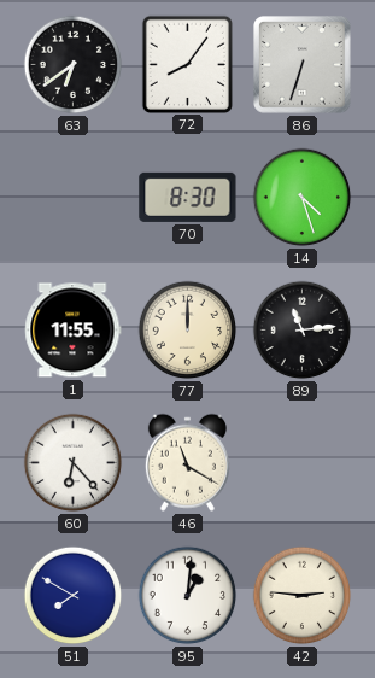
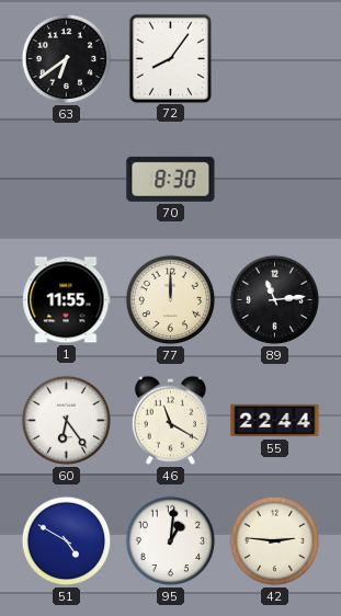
86: 6:33 -> none
14: 4:27 -> none
60: 6:23 -> 6:24
55: none -> 22:44
51: 7:50 -> 4:50
